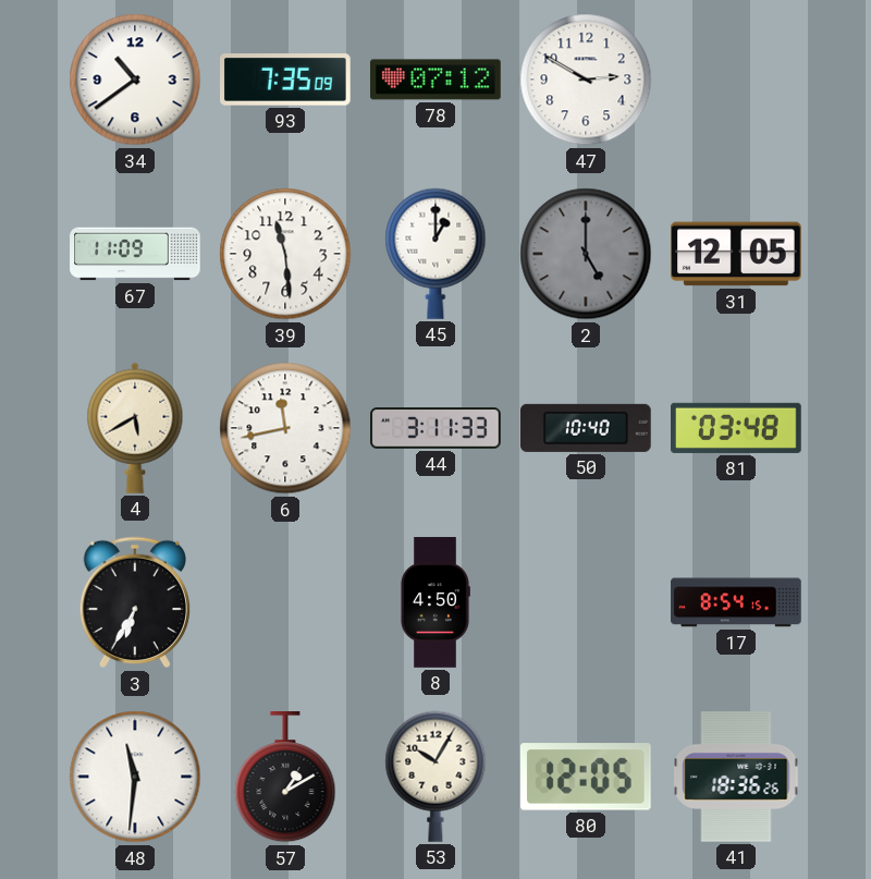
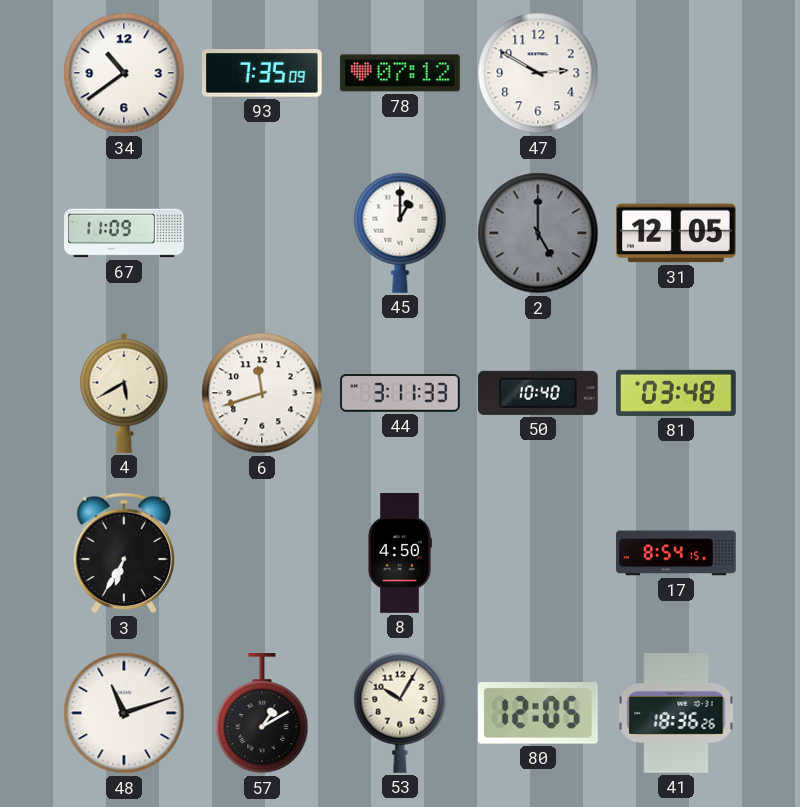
39: 11:29 -> none
6: 11:43 -> 11:42
48: 11:31 -> 11:12
